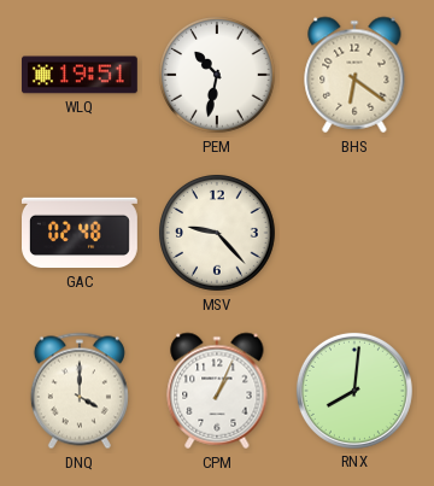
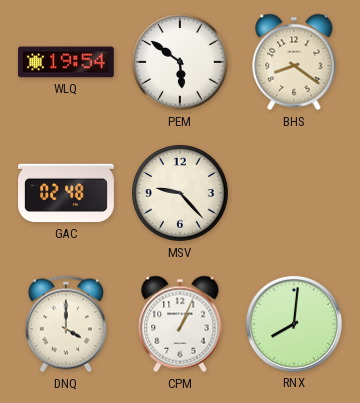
WLQ: 19:51 -> 19:54
PEM: 10:32 -> 5:51
BHS: 6:21 -> 8:21
